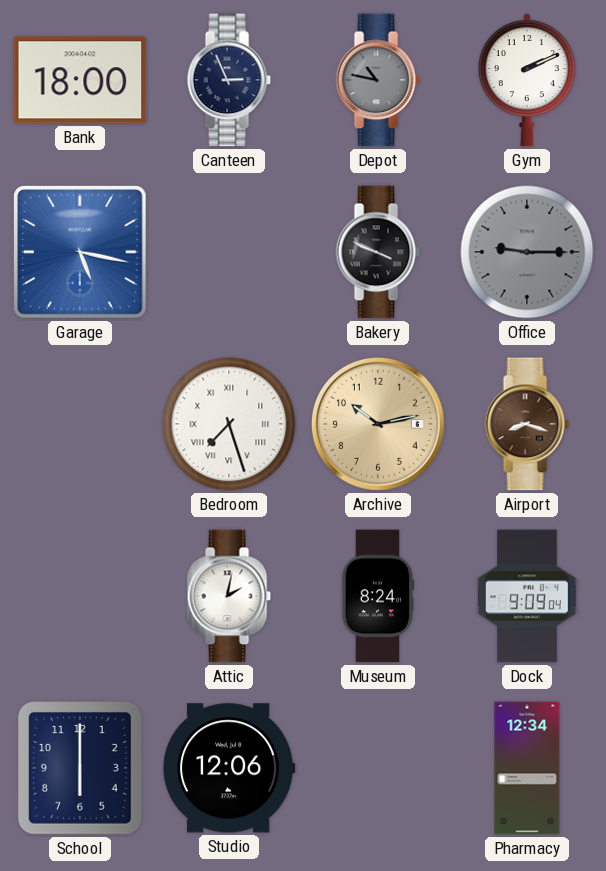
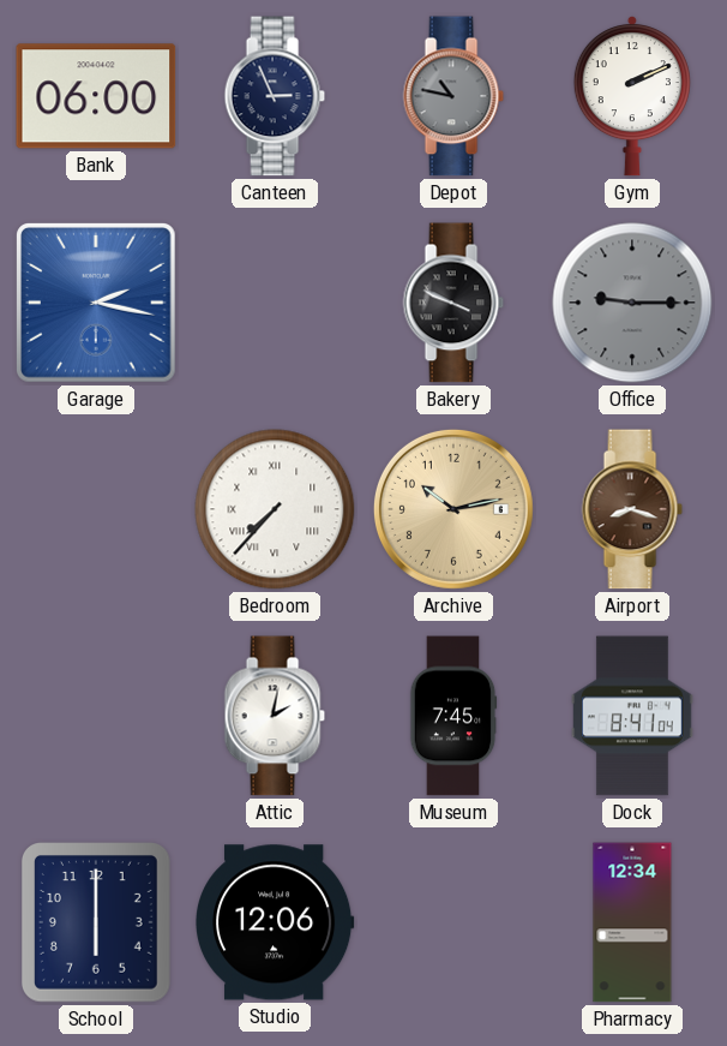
Bank: 18:00 -> 06:00
Garage: 5:17 -> 2:17
Bedroom: 7:27 -> 7:37
Museum: 8:24 -> 7:45
Dock: 9:09 -> 8:41
